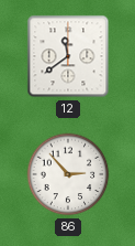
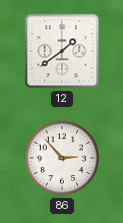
12: 11:39 -> 1:39
